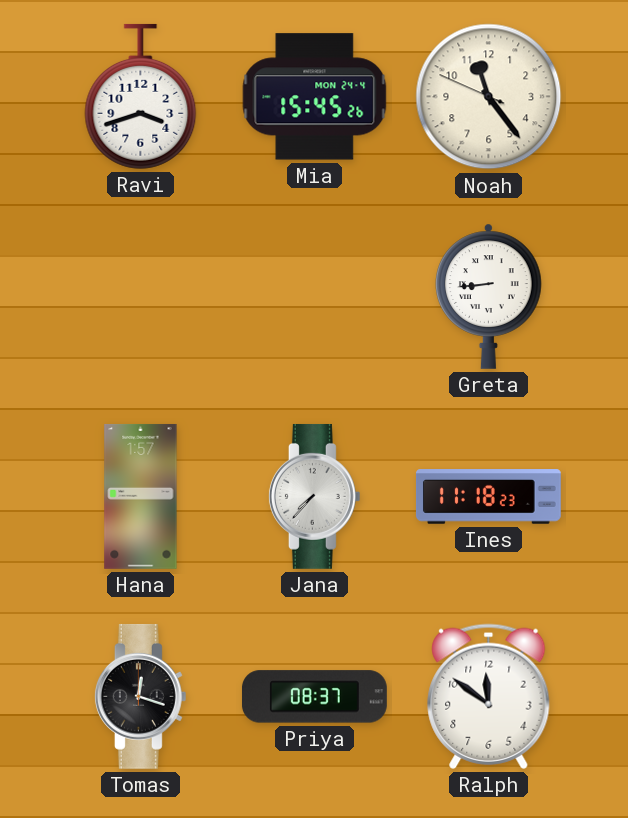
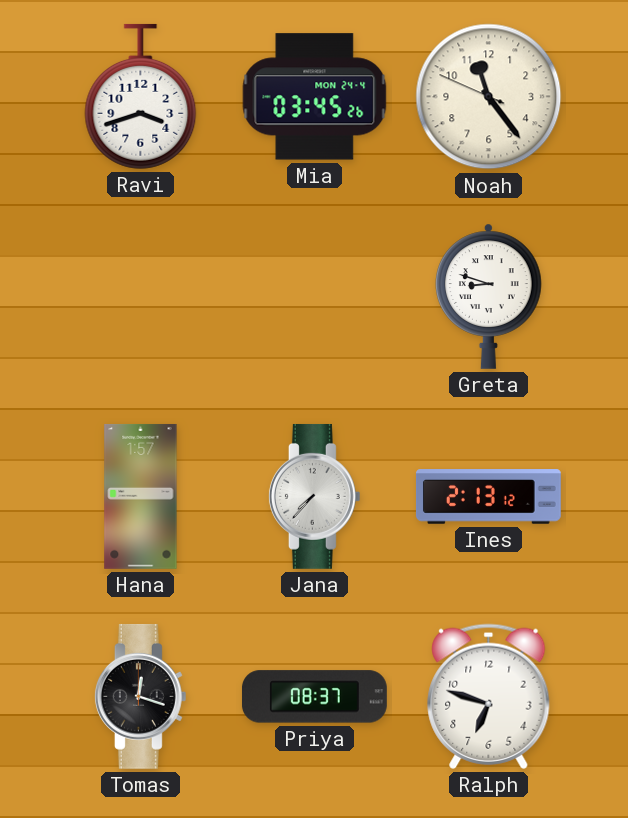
Mia: 15:45 -> 03:45
Greta: 8:44 -> 8:48
Ines: 11:18 -> 2:13
Ralph: 11:51 -> 6:48
